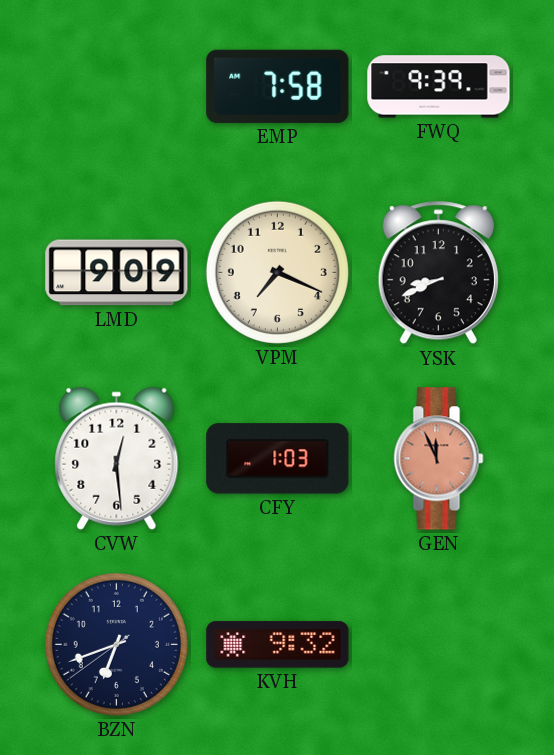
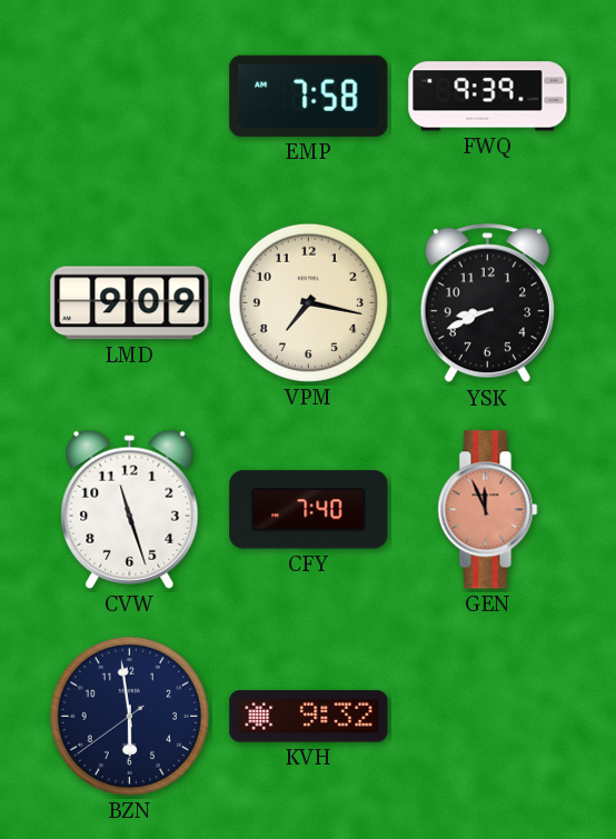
VPM: 7:19 -> 7:17
CVW: 12:29 -> 11:27
CFY: 1:03 -> 7:40
BZN: 6:41 -> 5:58
